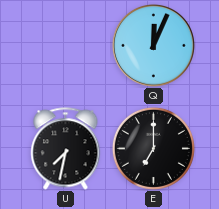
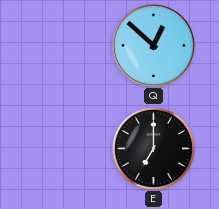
Q: 12:04 -> 12:52
U: 7:32 -> none
